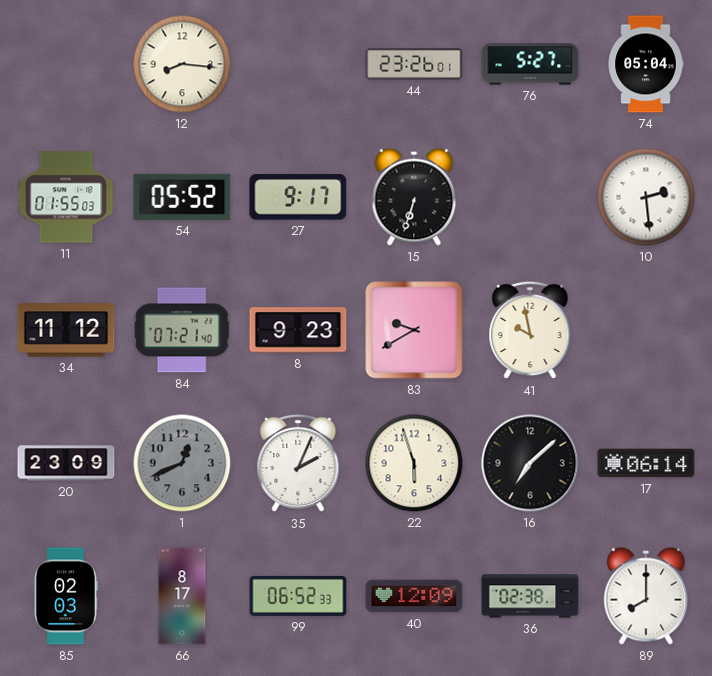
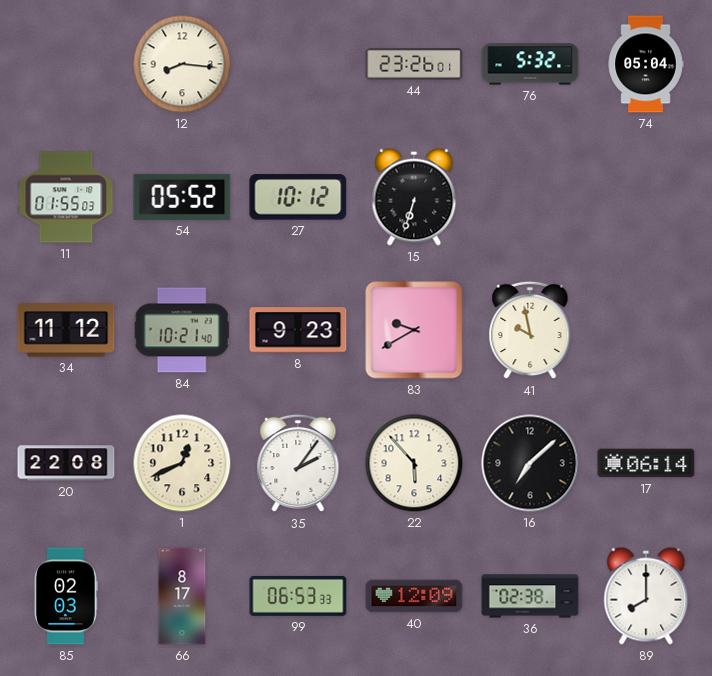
76: 5:27 -> 5:32
27: 9:17 -> 10:12
10: 2:29 -> none
84: 07:21 -> 10:21
20: 23:09 -> 22:08
1 dial: grey -> cream
35: 2:04 -> 2:06
22: 5:57 -> 5:53
99: 06:52 -> 06:53
